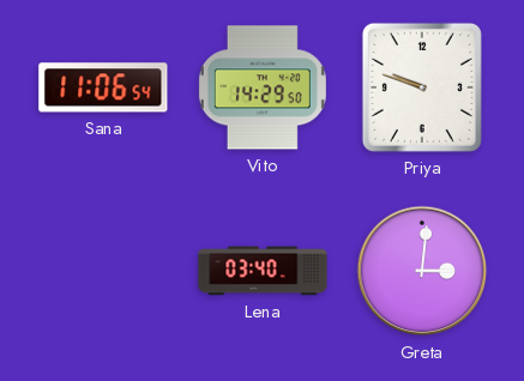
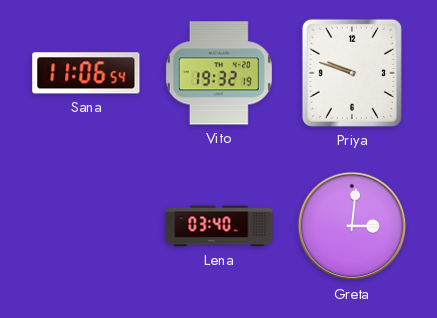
Vito: 14:29 -> 19:32
